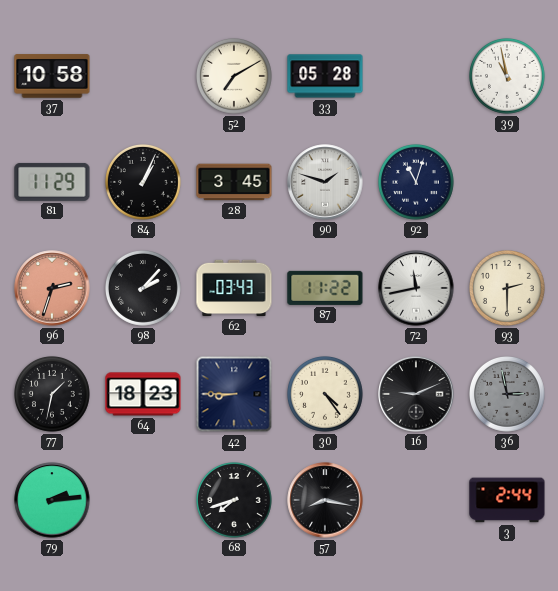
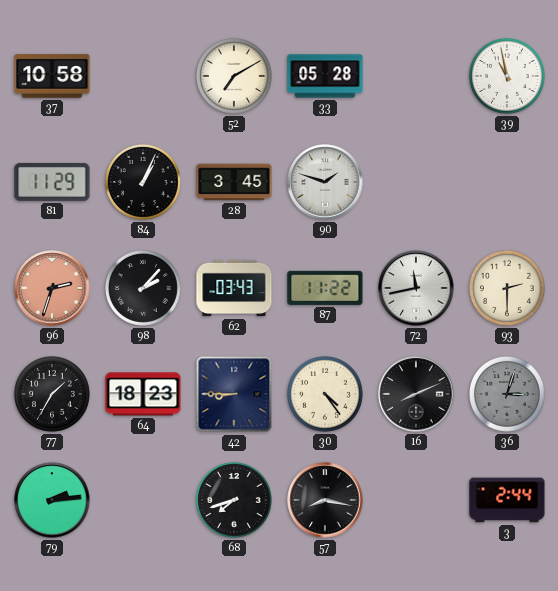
92: 11:03 -> none
77: 1:32 -> 1:35
16: 9:11 -> 8:11
36: 2:58 -> 3:03
